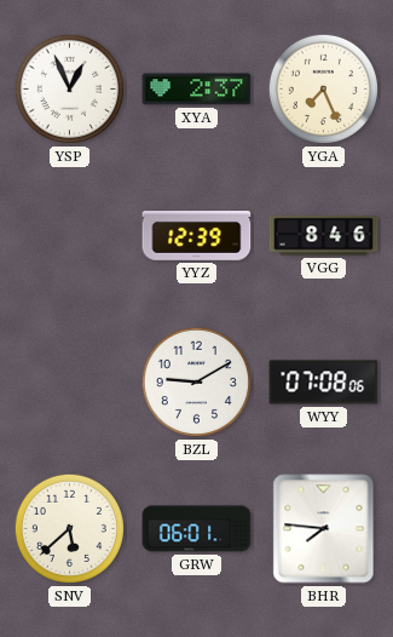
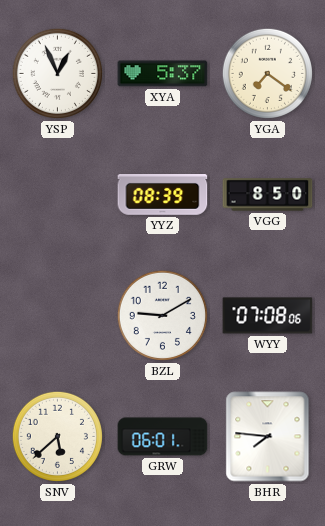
XYA: 2:37 -> 5:37
YGA: 7:26 -> 7:21
YYZ: 12:39 -> 08:39
VGG: 8:46 -> 8:50
